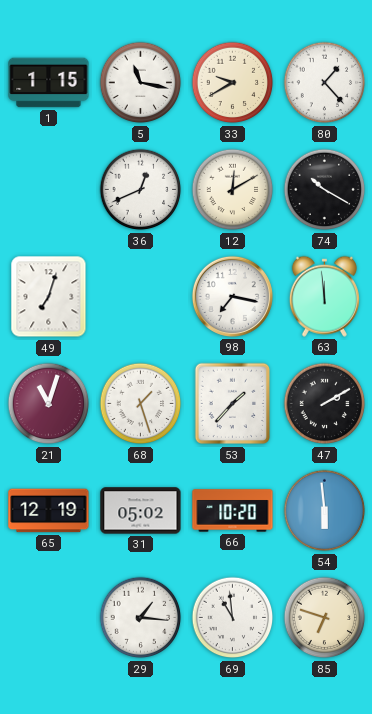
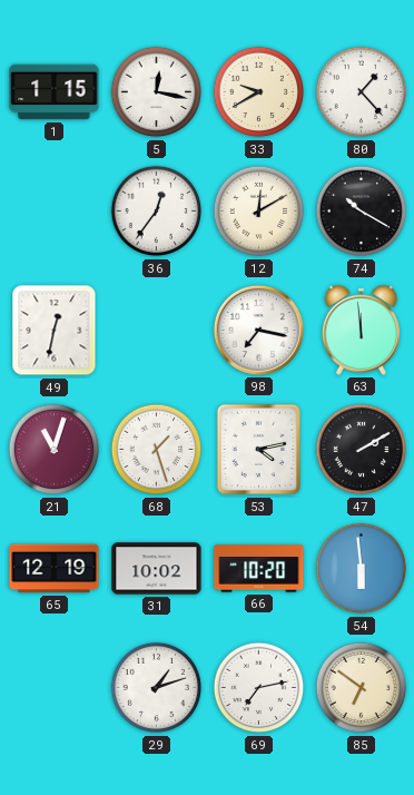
5: 11:17 -> 12:17
36: 12:41 -> 12:36
49: 7:03 -> 12:32
53: 1:37 -> 4:13
31: 05:02 -> 10:02
29: 1:16 -> 1:12
69: 10:59 -> 7:13
85: 6:48 -> 6:51
